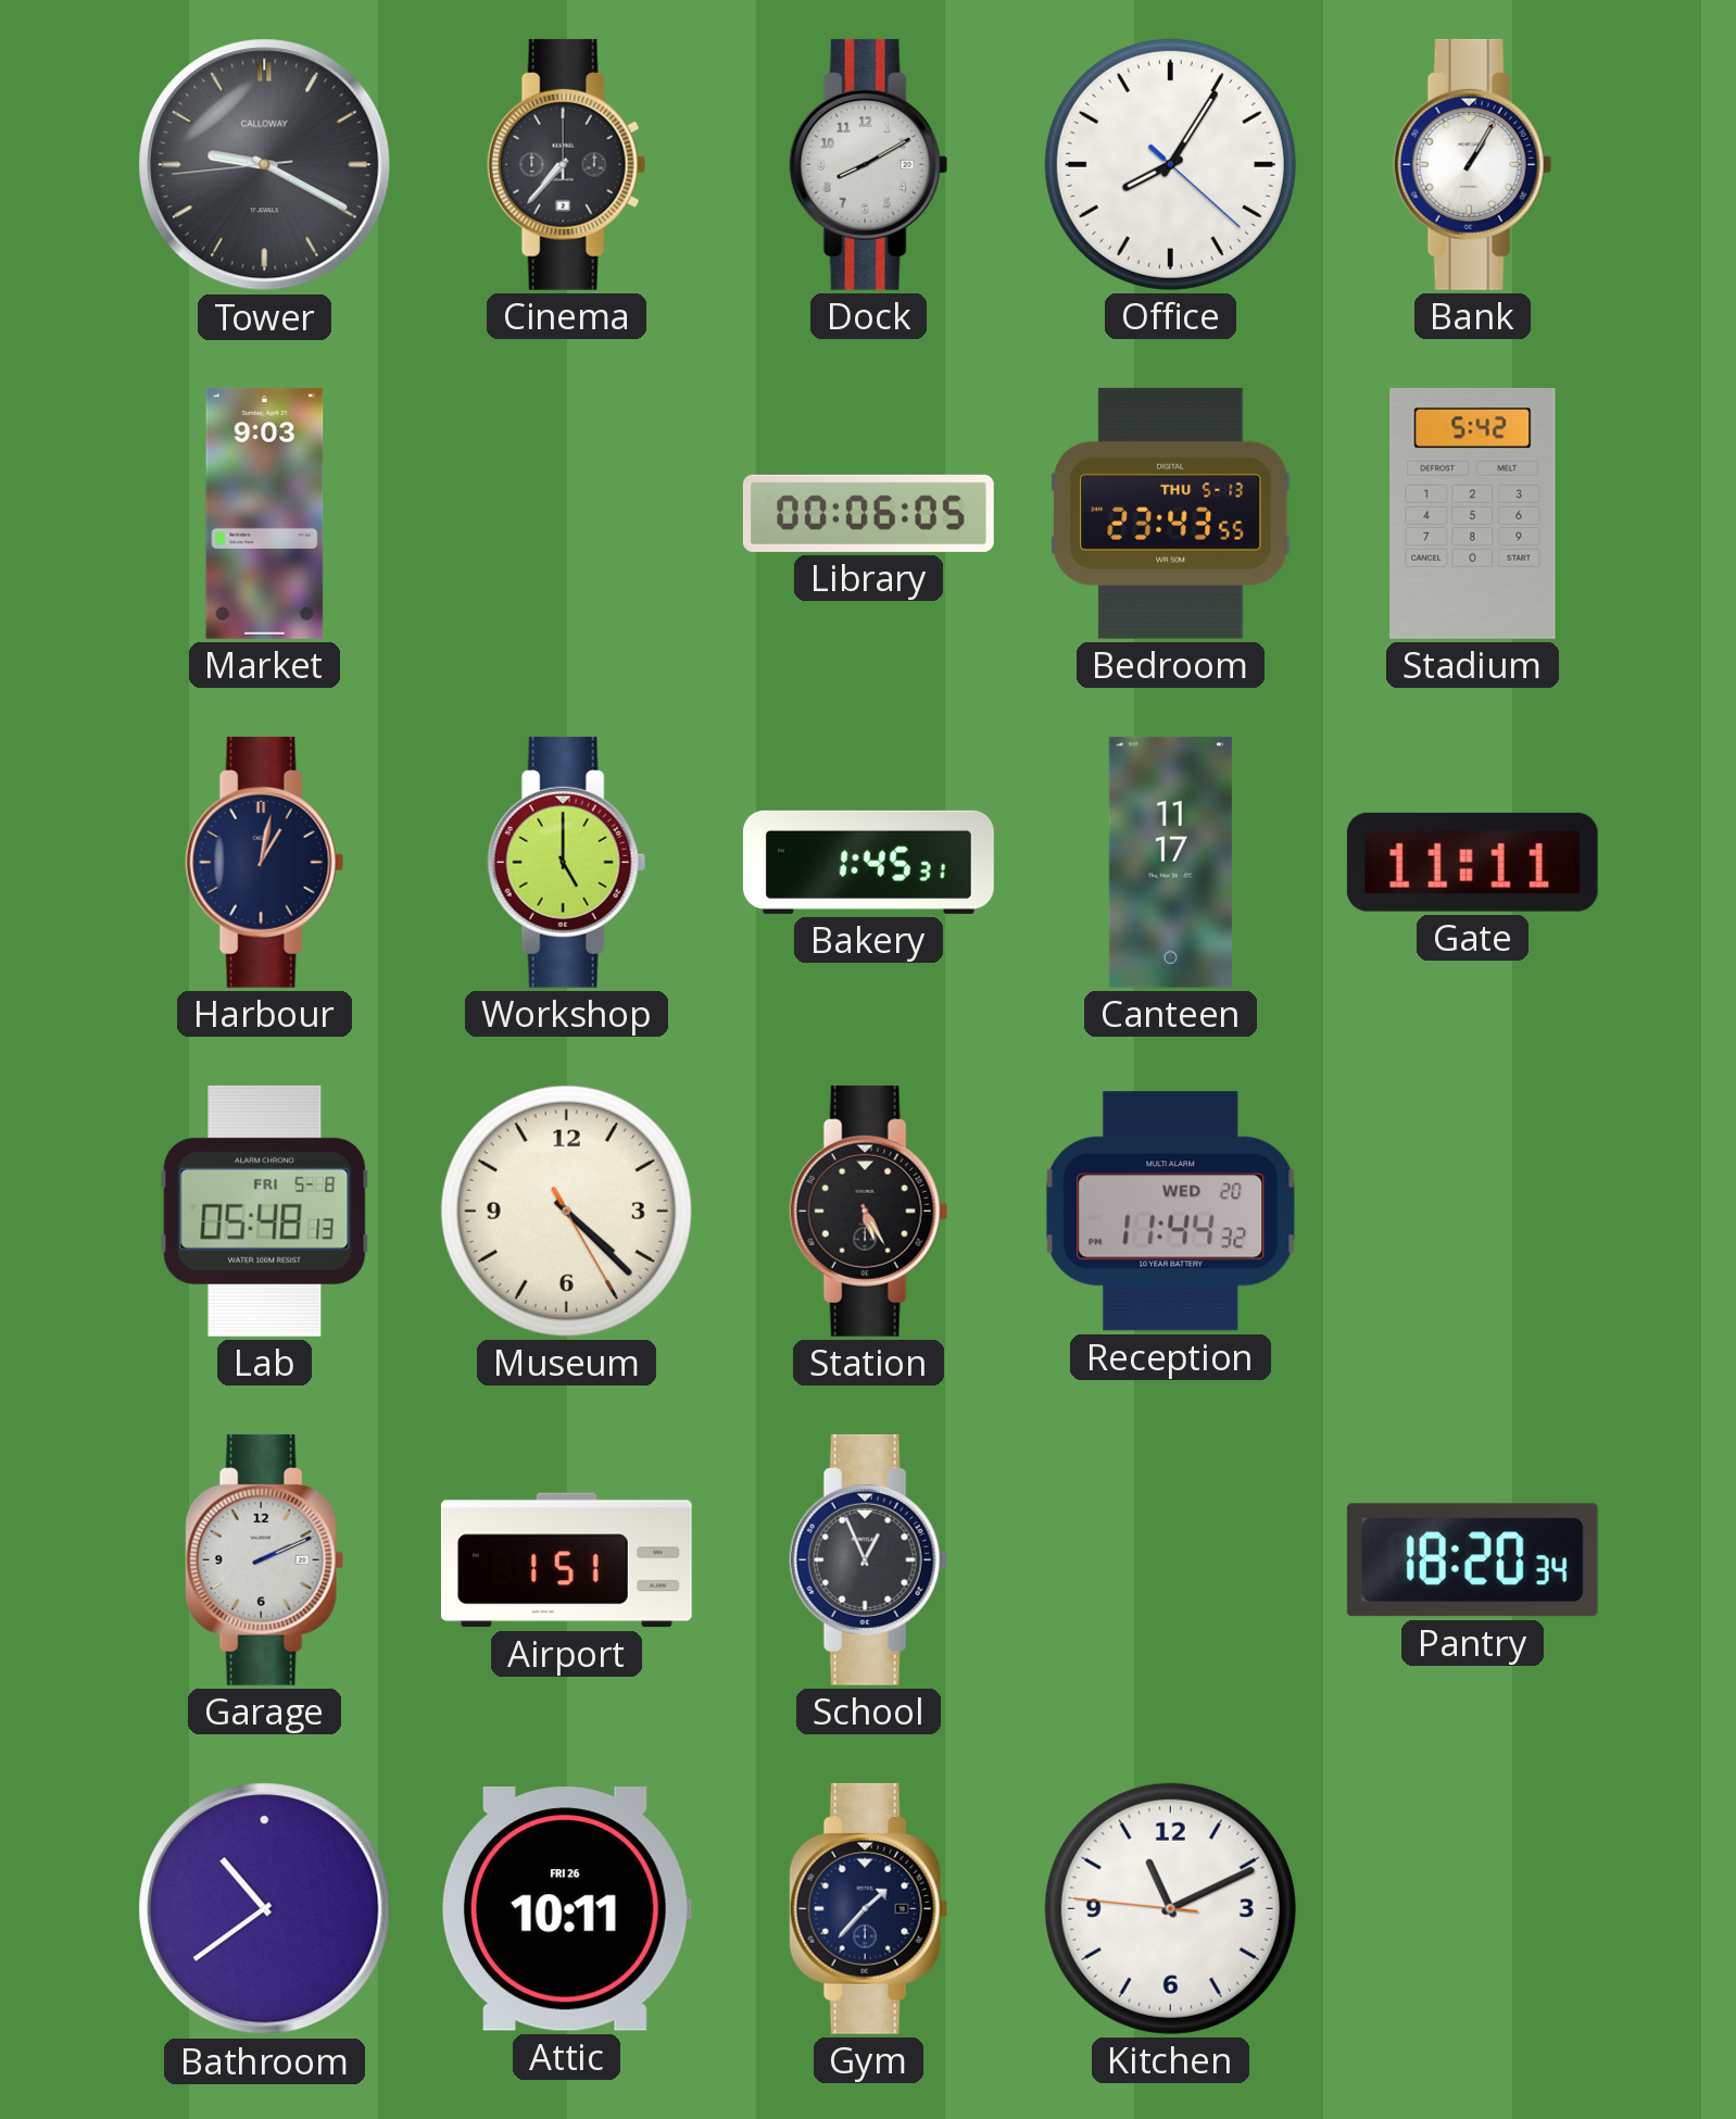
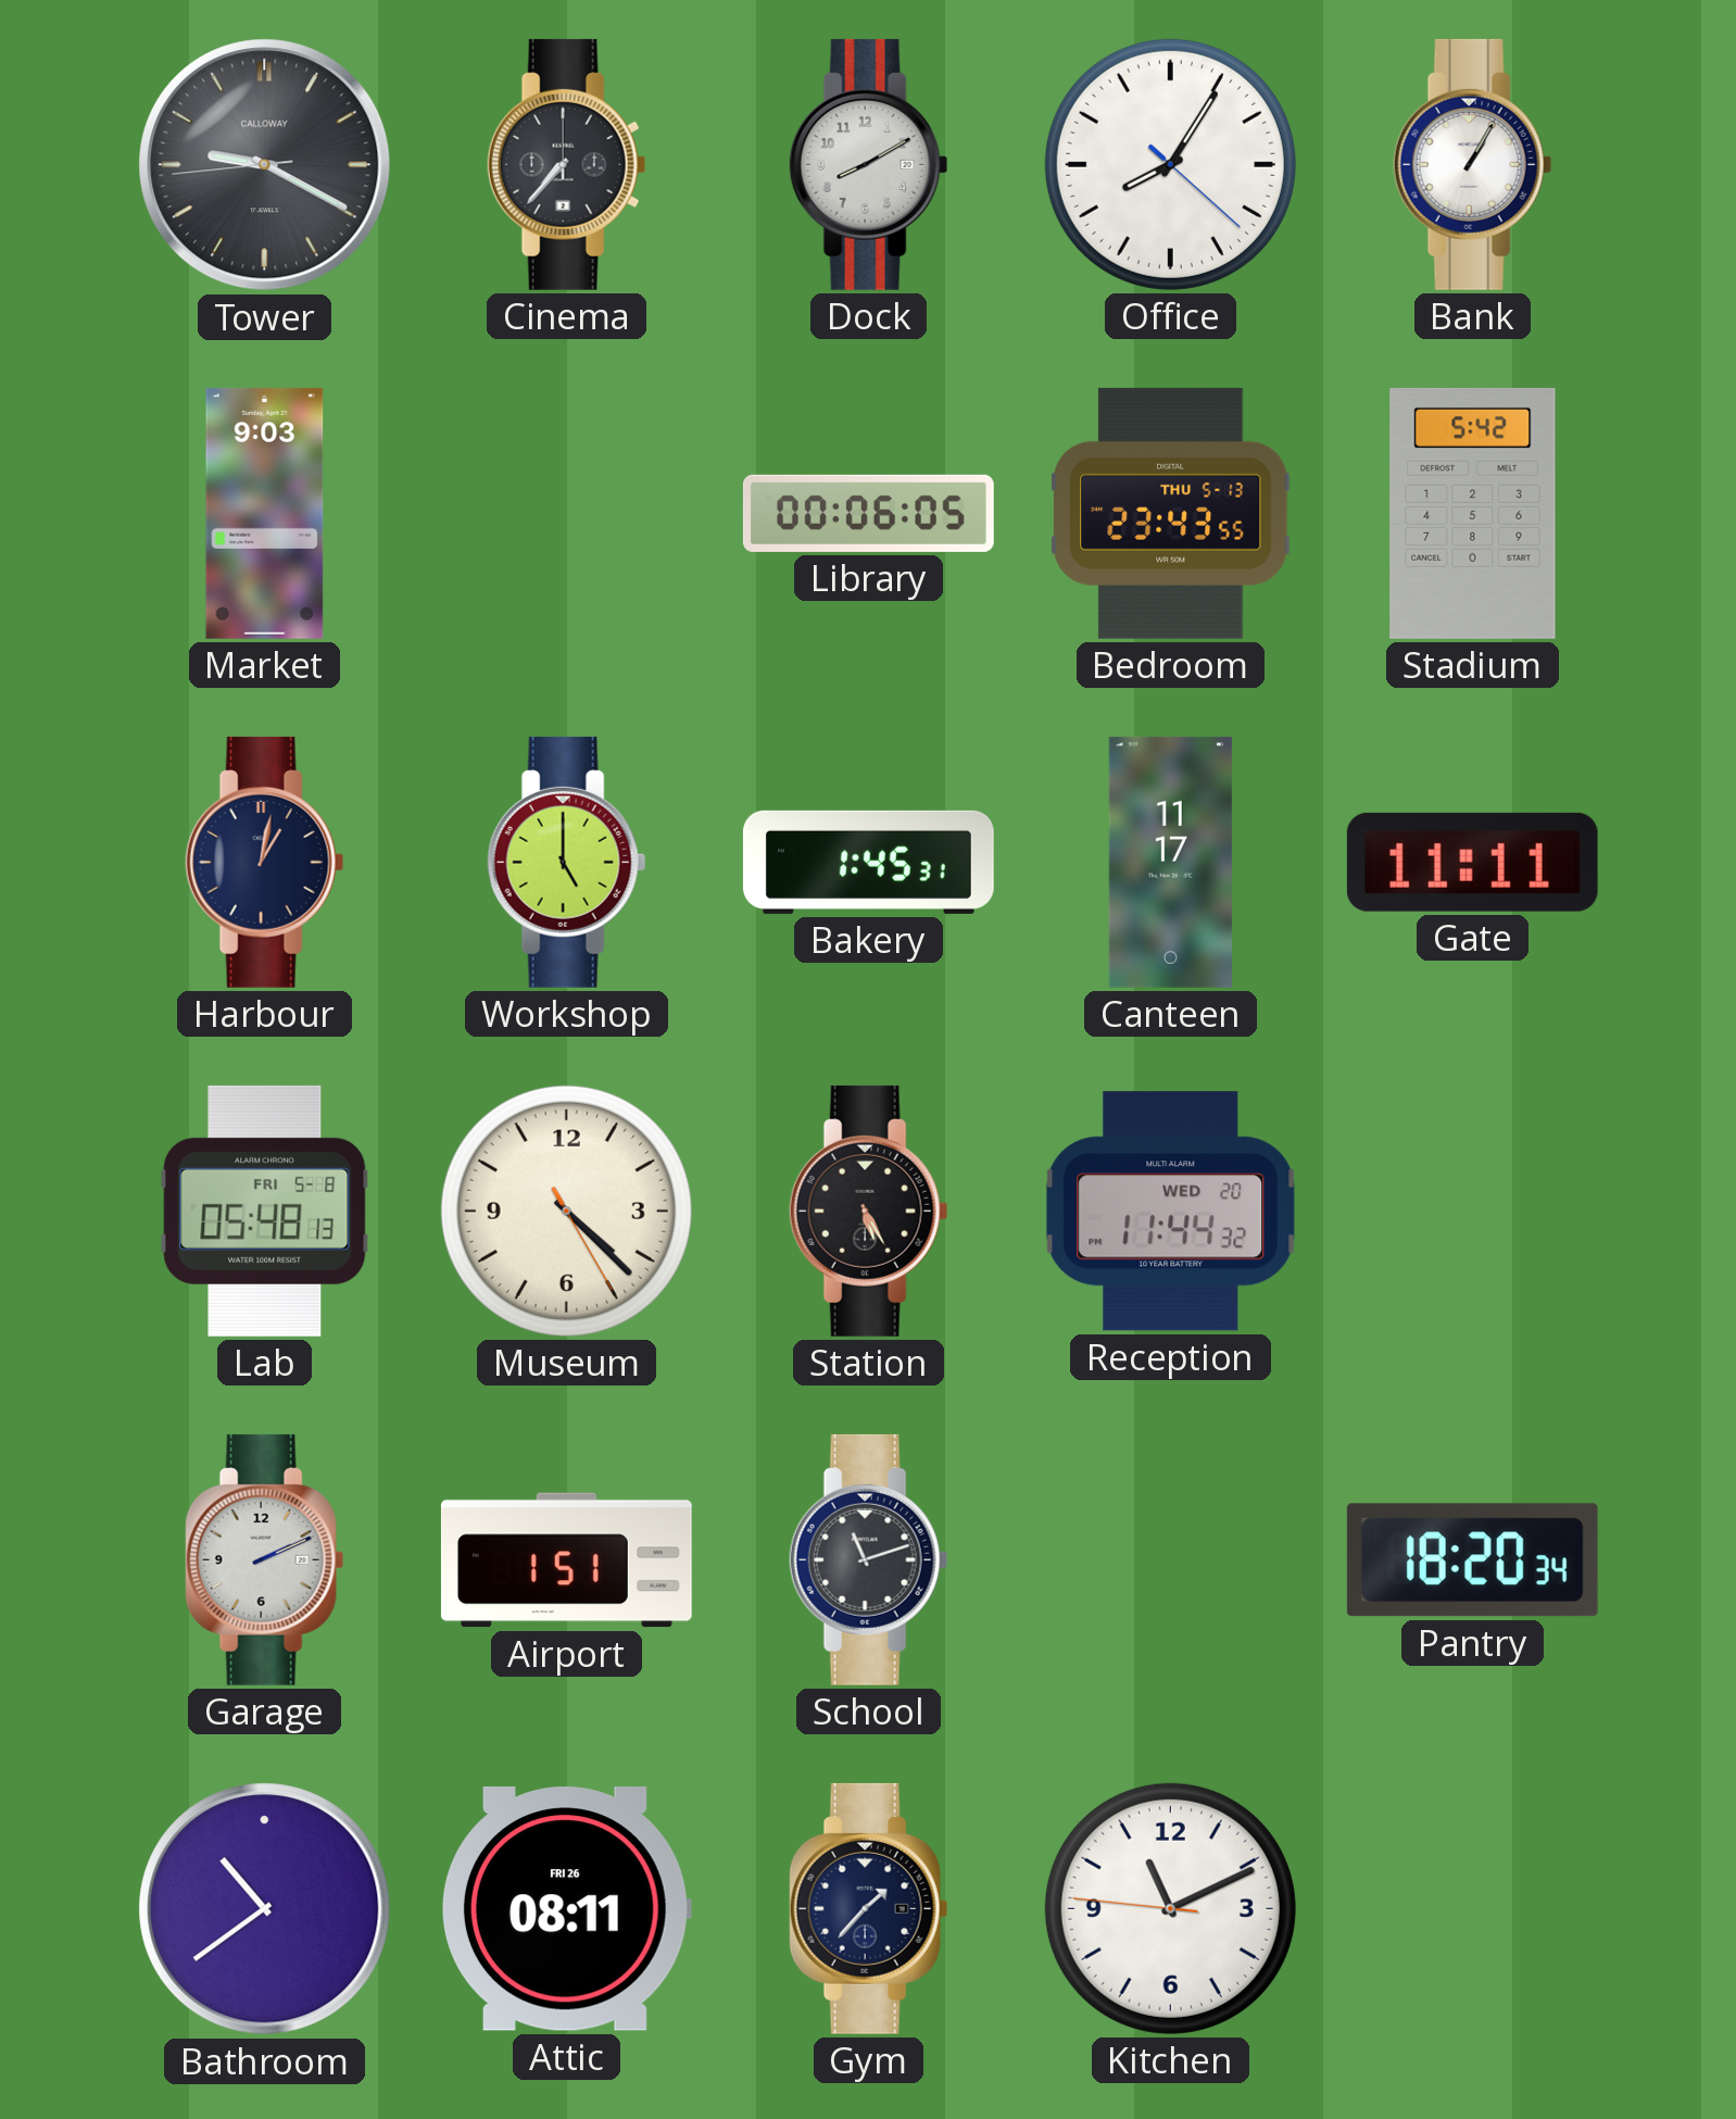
School: 12:56 -> 11:12
Attic: 10:11 -> 08:11
